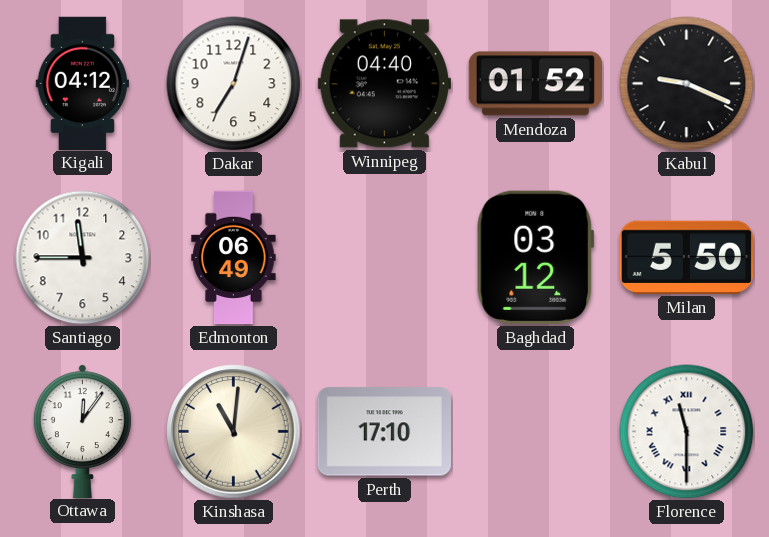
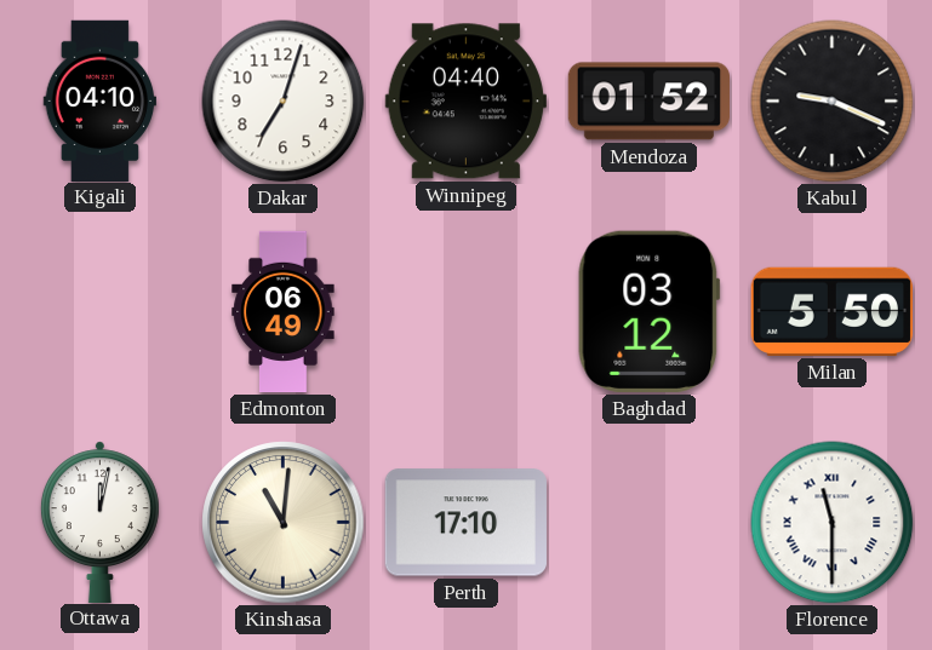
Kigali: 04:12 -> 04:10
Santiago: 11:45 -> none
Ottawa: 12:06 -> 12:02
